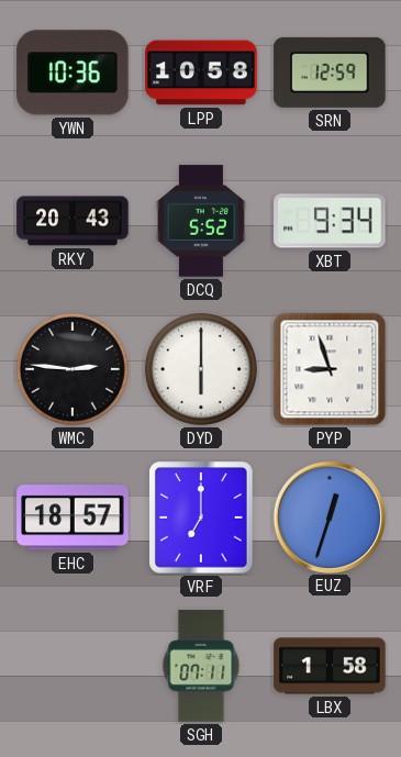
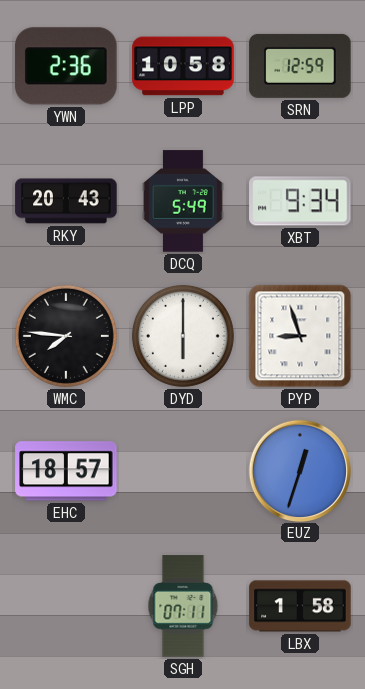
YWN: 10:36 -> 2:36
DCQ: 5:52 -> 5:49
WMC: 2:46 -> 7:46
VRF: 7:00 -> none
